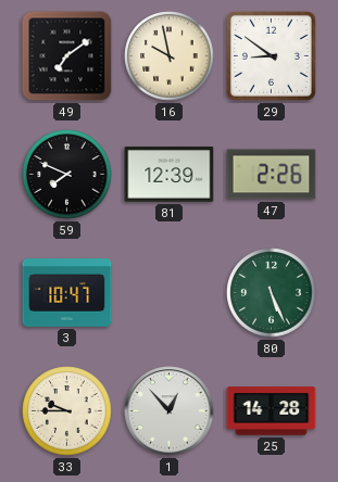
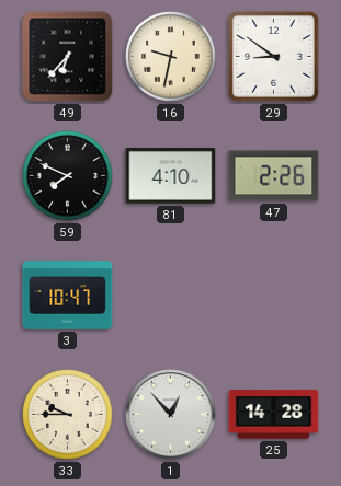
49: 7:09 -> 6:37
16: 9:58 -> 9:32
81: 12:39 -> 4:10
80: 5:26 -> none
